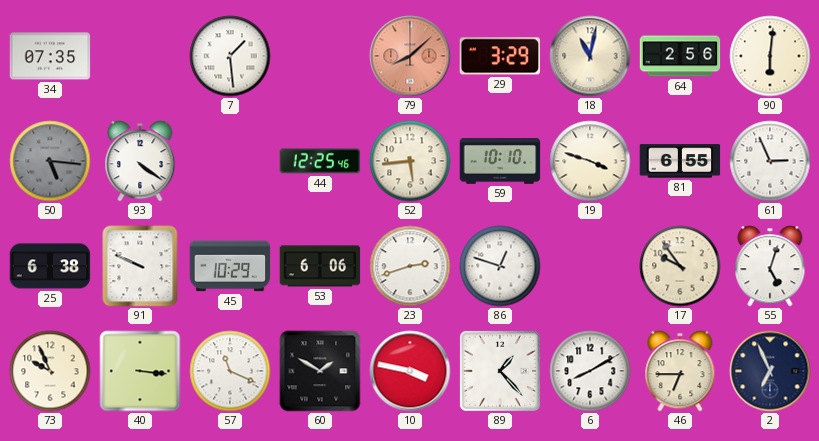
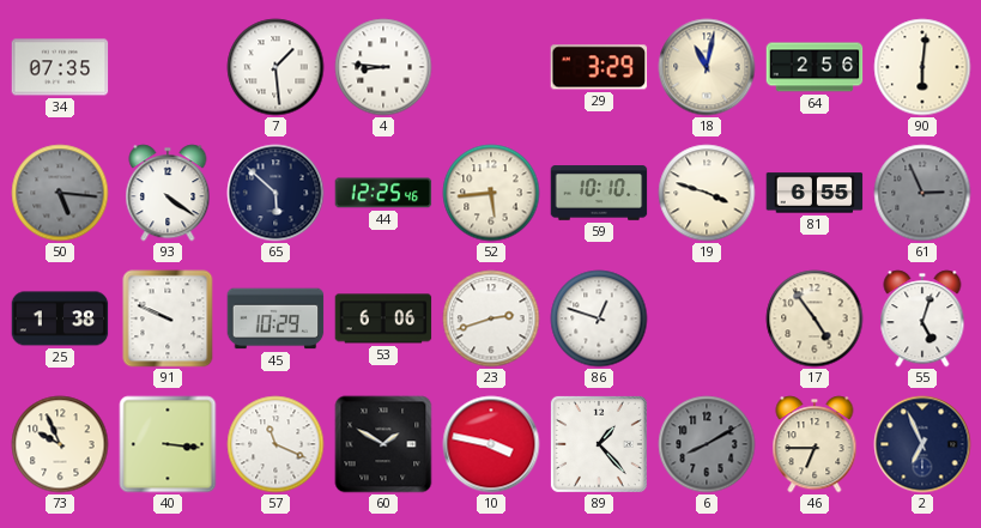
4: none -> 8:46
79: 8:08 -> none
65: none -> 5:52
61 dial: white -> grey
25: 6:38 -> 1:38
17: 9:54 -> 4:54
6 dial: white -> grey
